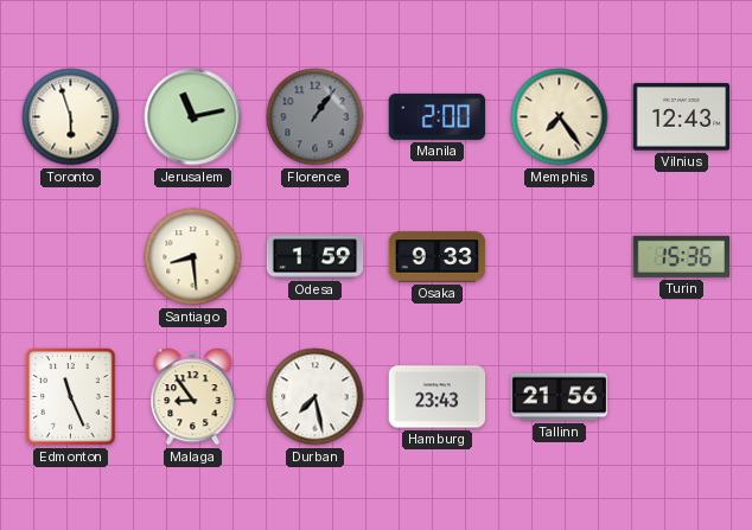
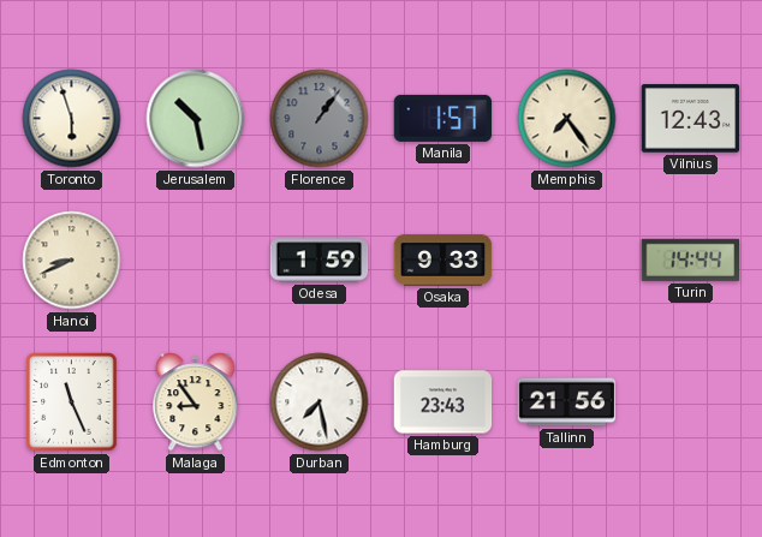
Jerusalem: 11:13 -> 10:28
Manila: 2:00 -> 1:57
Hanoi: none -> 8:41
Santiago: 8:29 -> none
Turin: 15:36 -> 14:44
